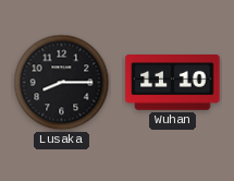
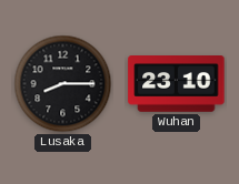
Wuhan: 11:10 -> 23:10
